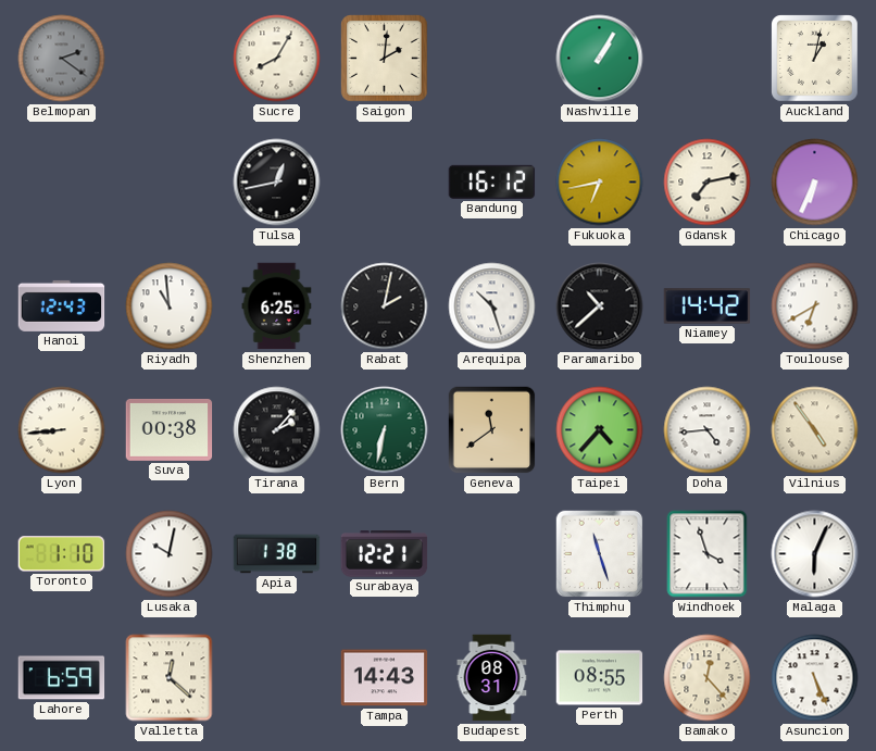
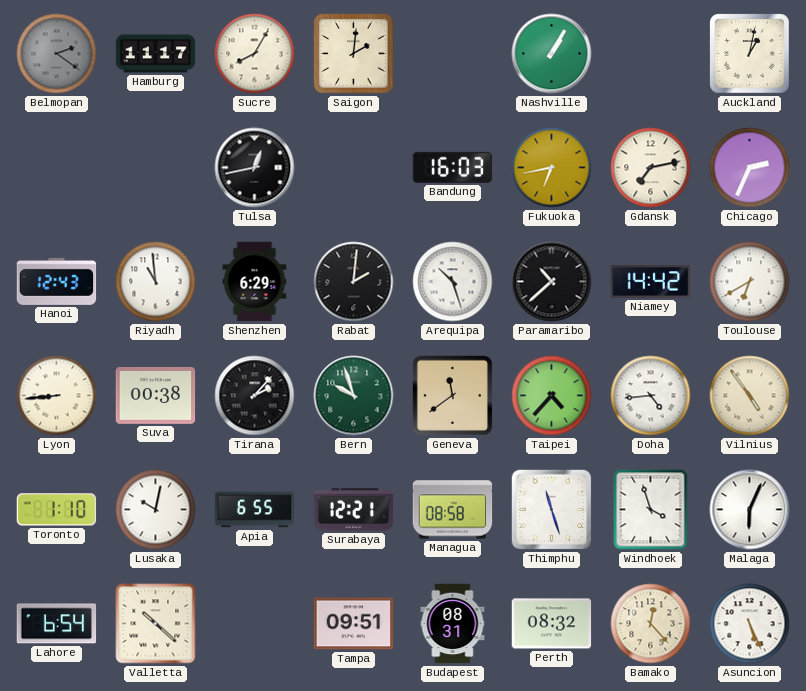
Hamburg: none -> 11:17
Bandung: 16:12 -> 16:03
Chicago: 6:34 -> 2:34
Shenzhen: 6:25 -> 6:29
Rabat: 2:02 -> 2:01
Bern: 6:32 -> 9:57
Apia: 1:38 -> 6:55
Managua: none -> 08:58
Lahore: 6:59 -> 6:54
Valletta: 12:22 -> 10:22
Tampa: 14:43 -> 09:51
Perth: 08:55 -> 08:32
